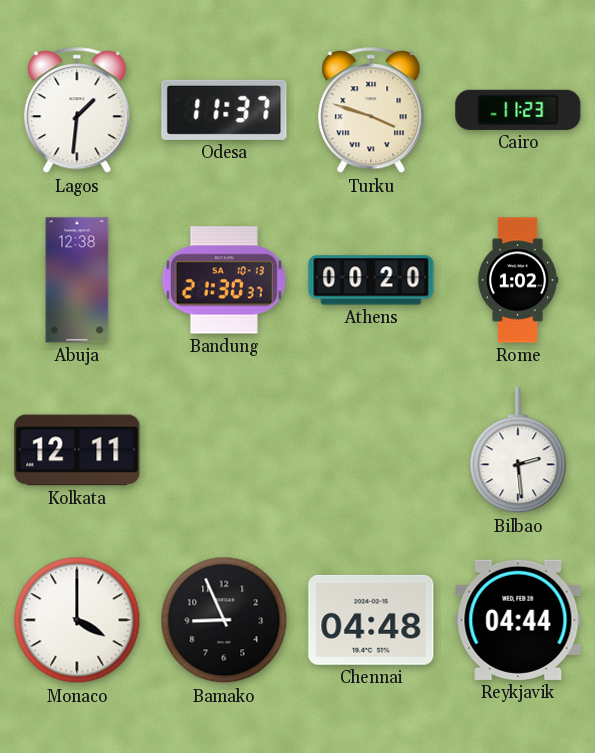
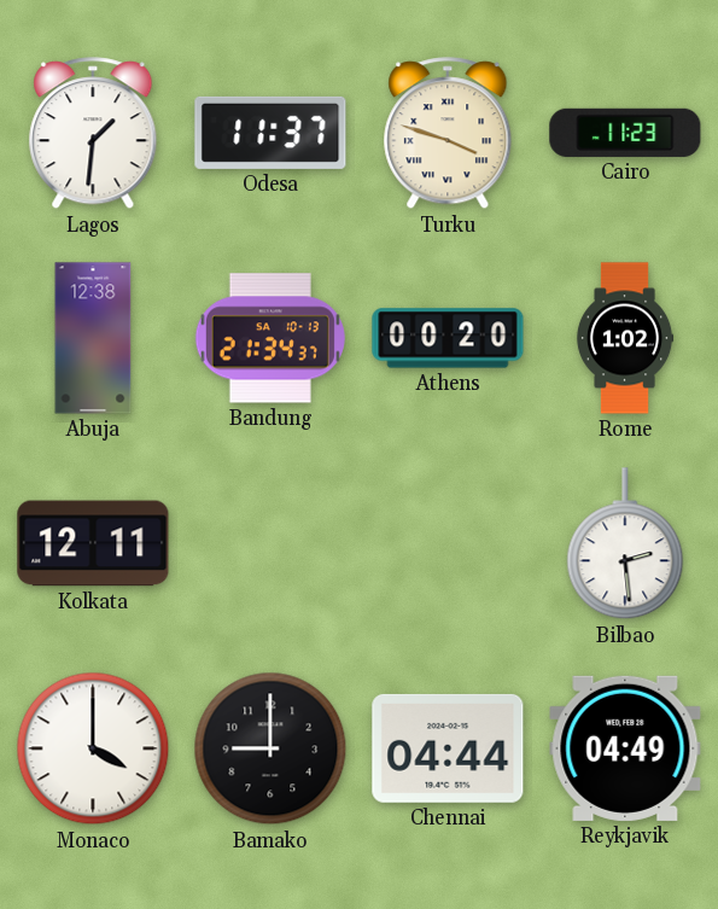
Bandung: 21:30 -> 21:34
Bamako: 8:56 -> 9:00
Chennai: 04:48 -> 04:44
Reykjavik: 04:44 -> 04:49
